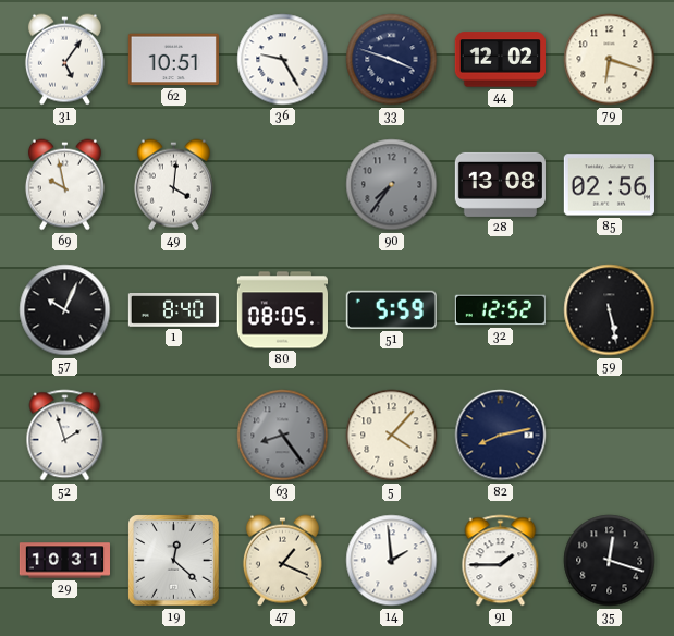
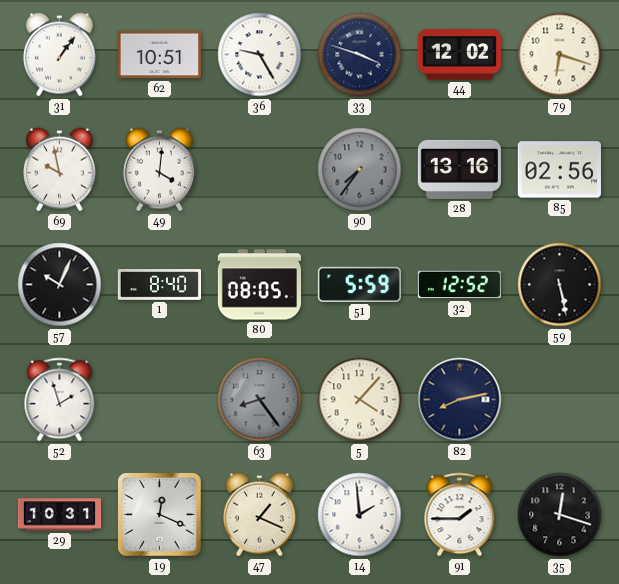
31: 5:06 -> 1:06
28: 13:08 -> 13:16
19: 12:22 -> 12:19
